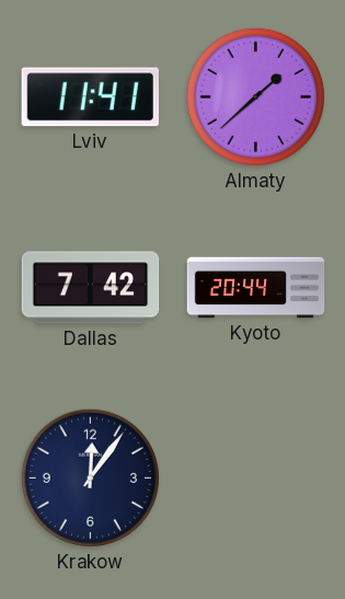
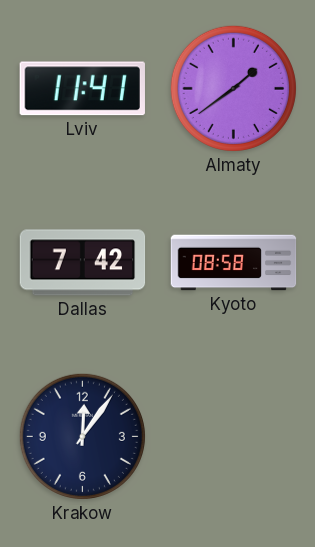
Almaty: 1:38 -> 1:39
Kyoto: 20:44 -> 08:58
